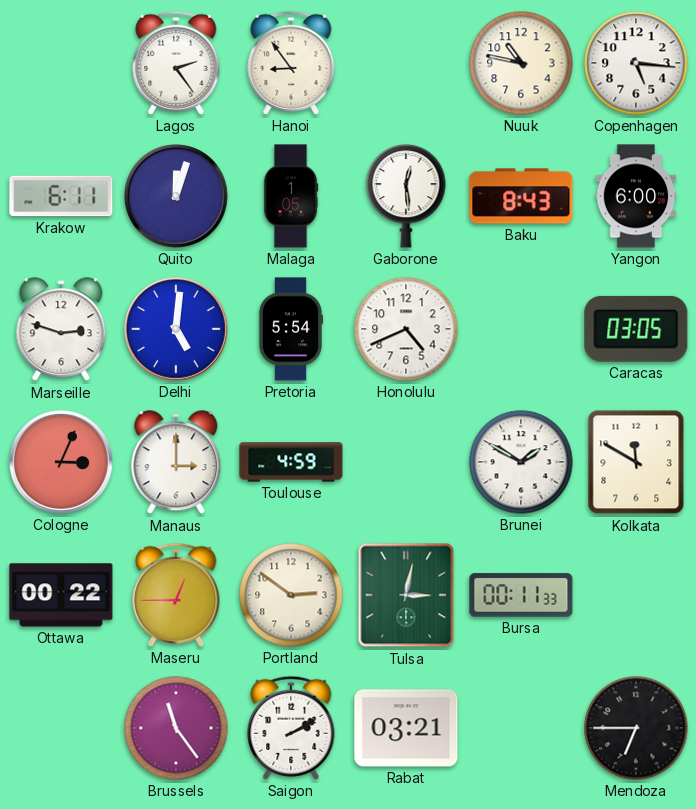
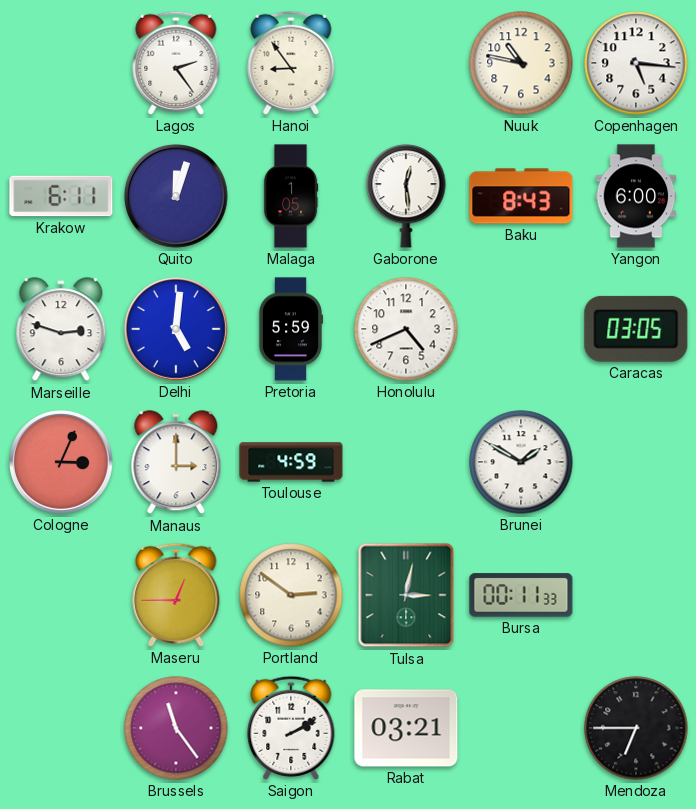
Pretoria: 5:54 -> 5:59
Kolkata: 11:50 -> none
Ottawa: 00:22 -> none
